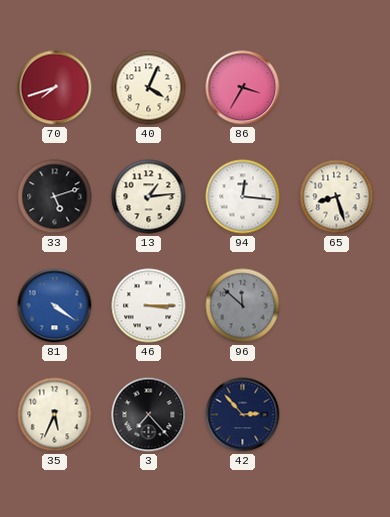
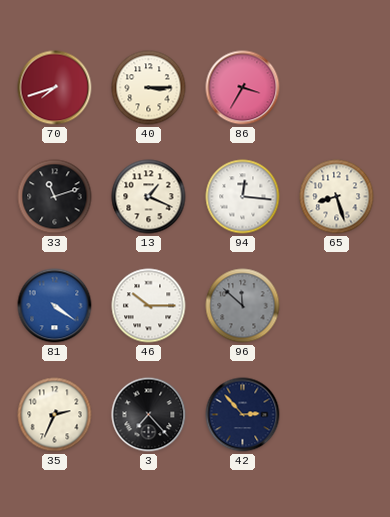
40: 4:04 -> 3:15
33: 5:12 -> 11:12
13: 1:14 -> 1:19
46: 3:15 -> 10:15
35: 5:34 -> 2:34
